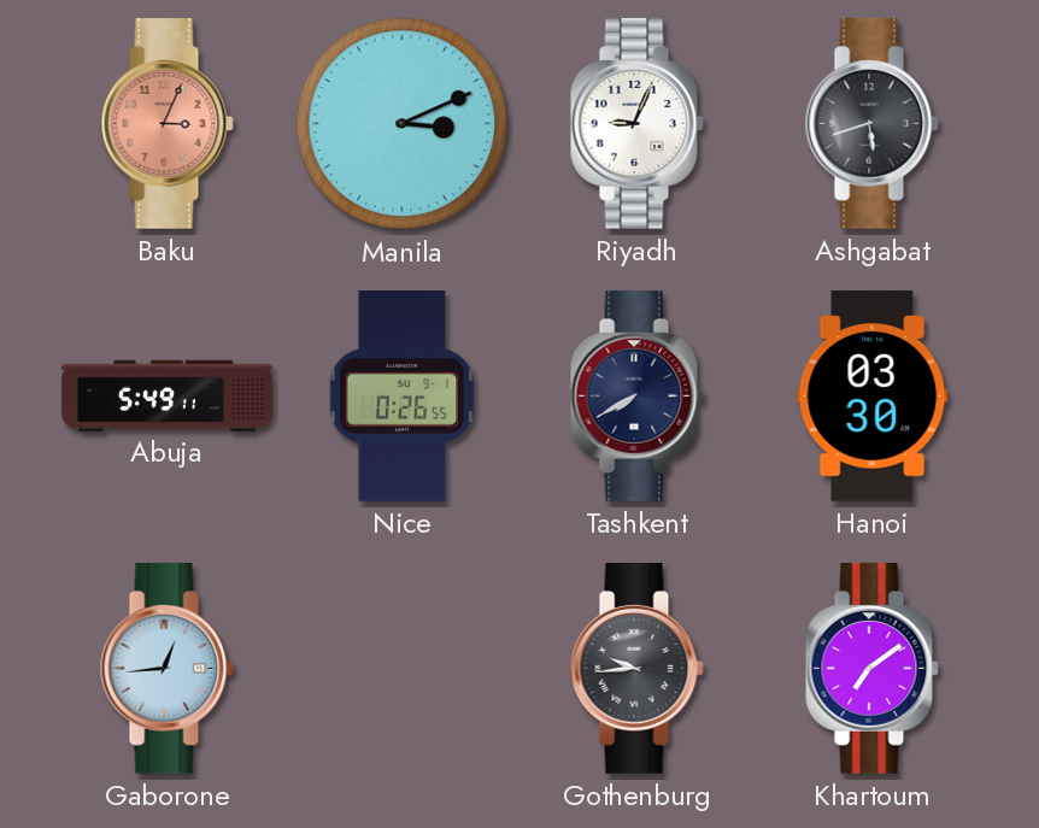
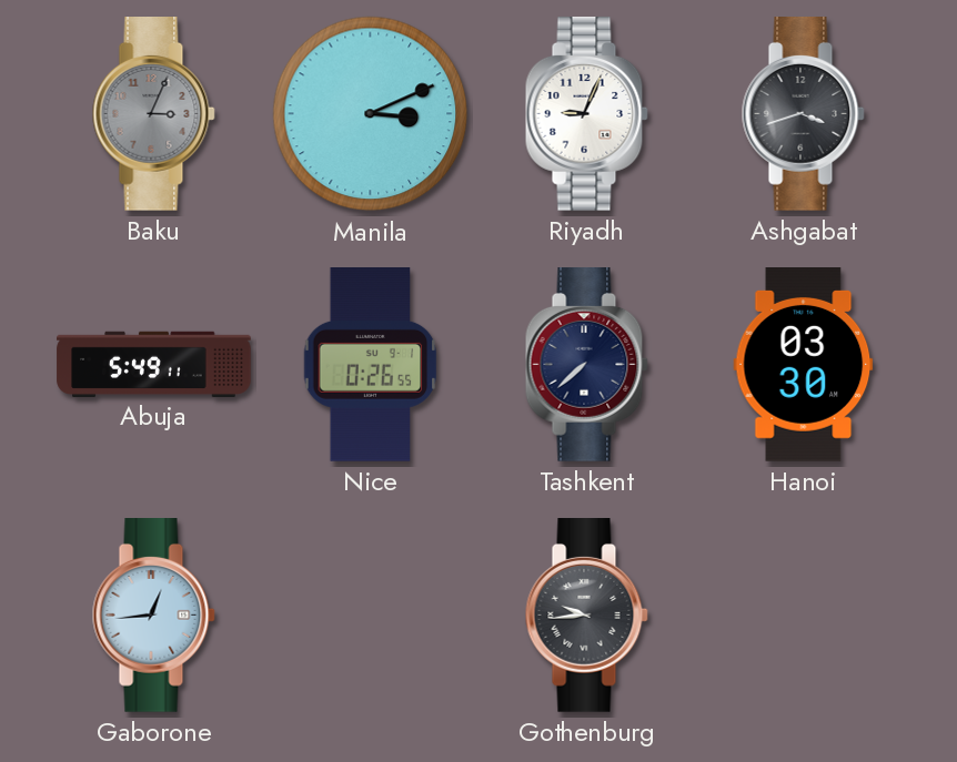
Baku dial: salmon -> grey
Ashgabat: 5:42 -> 3:42
Tashkent: 7:40 -> 7:38
Khartoum: 7:09 -> none
